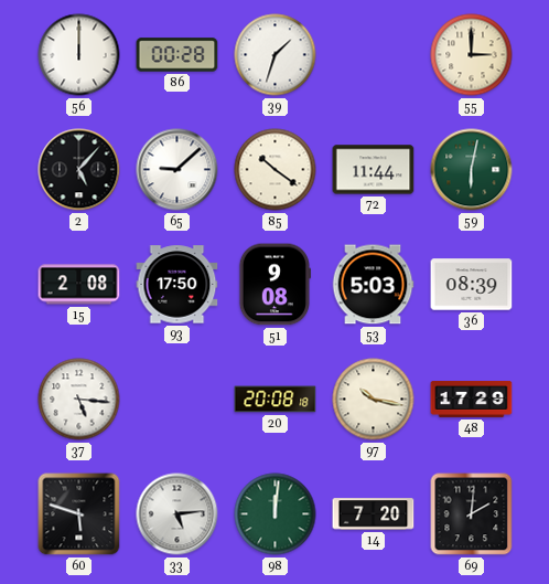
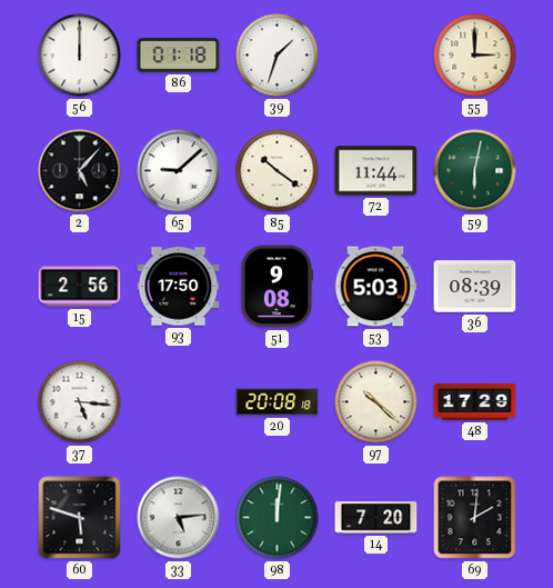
86: 00:28 -> 01:18
15: 2:08 -> 2:56
97: 10:17 -> 10:22
